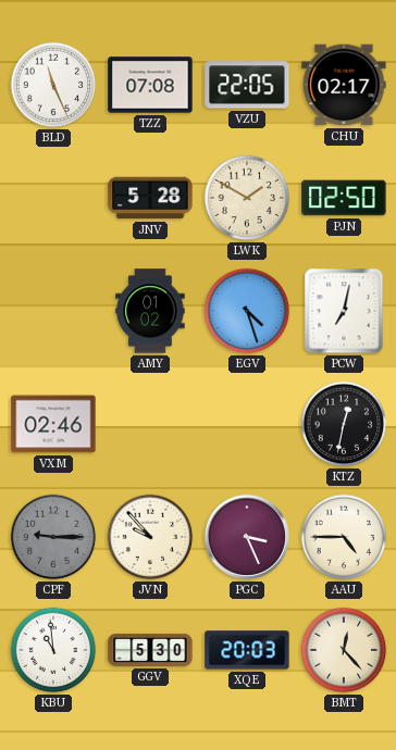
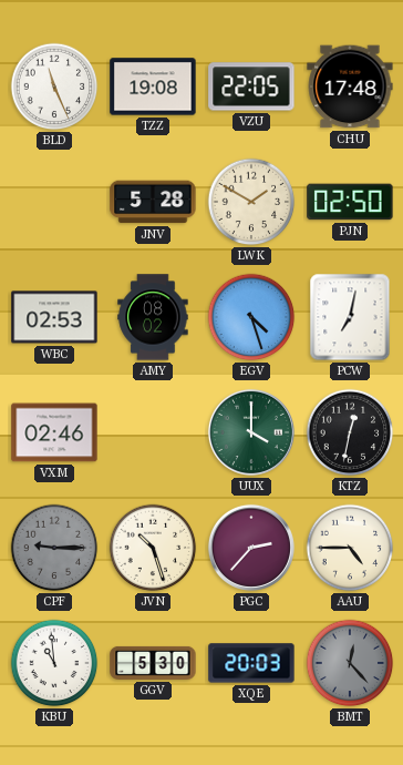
TZZ: 07:08 -> 19:08
CHU: 02:17 -> 17:48
WBC: none -> 02:53
AMY: 01:02 -> 08:02
UUX: none -> 4:00
JVN: 9:53 -> 10:27
PGC: 3:26 -> 2:37
BMT dial: cream -> grey
